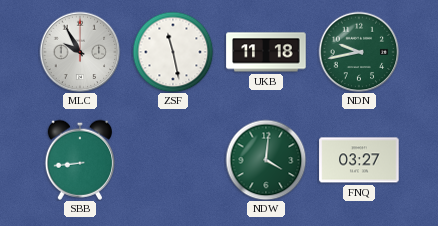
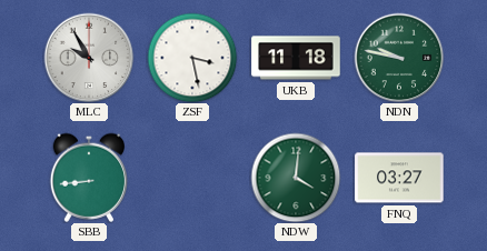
ZSF: 11:28 -> 3:28
NDN: 9:43 -> 9:47
